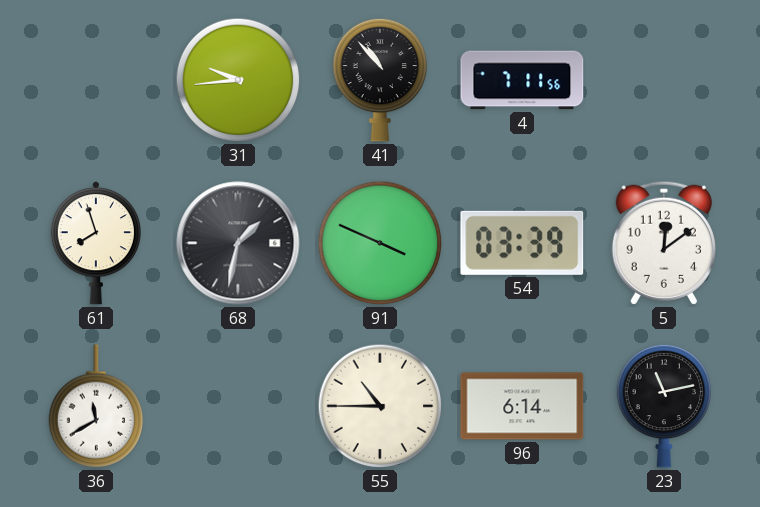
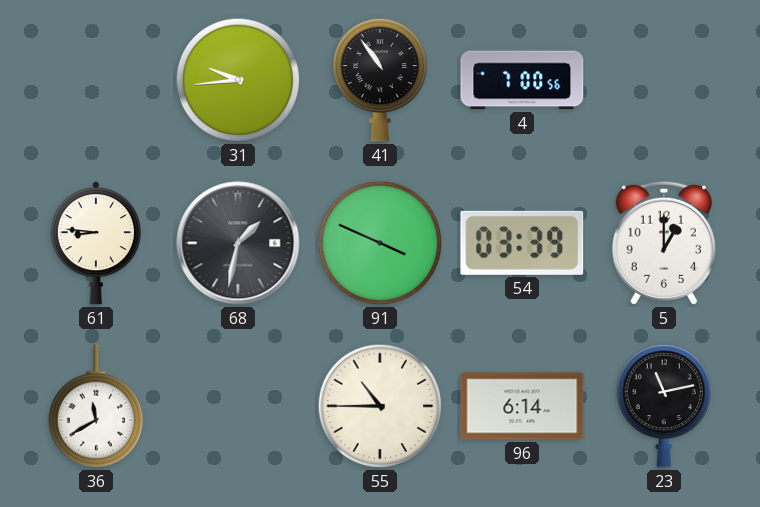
41: 10:53 -> 10:54
4: 7:11 -> 7:00
61: 7:57 -> 8:46
5: 12:09 -> 1:00
